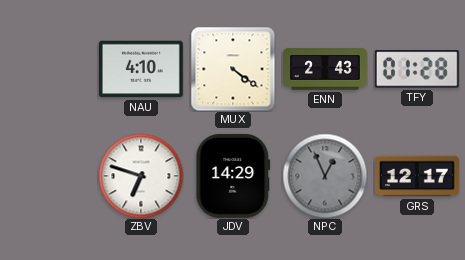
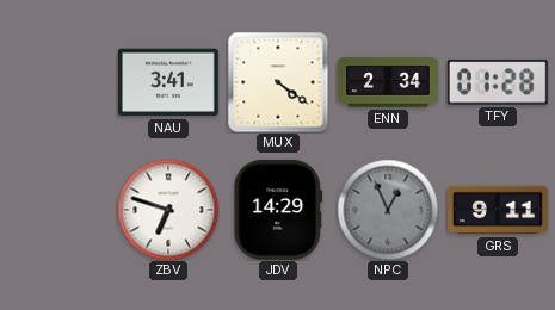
NAU: 4:10 -> 3:41
ENN: 2:43 -> 2:34
GRS: 12:17 -> 9:11
